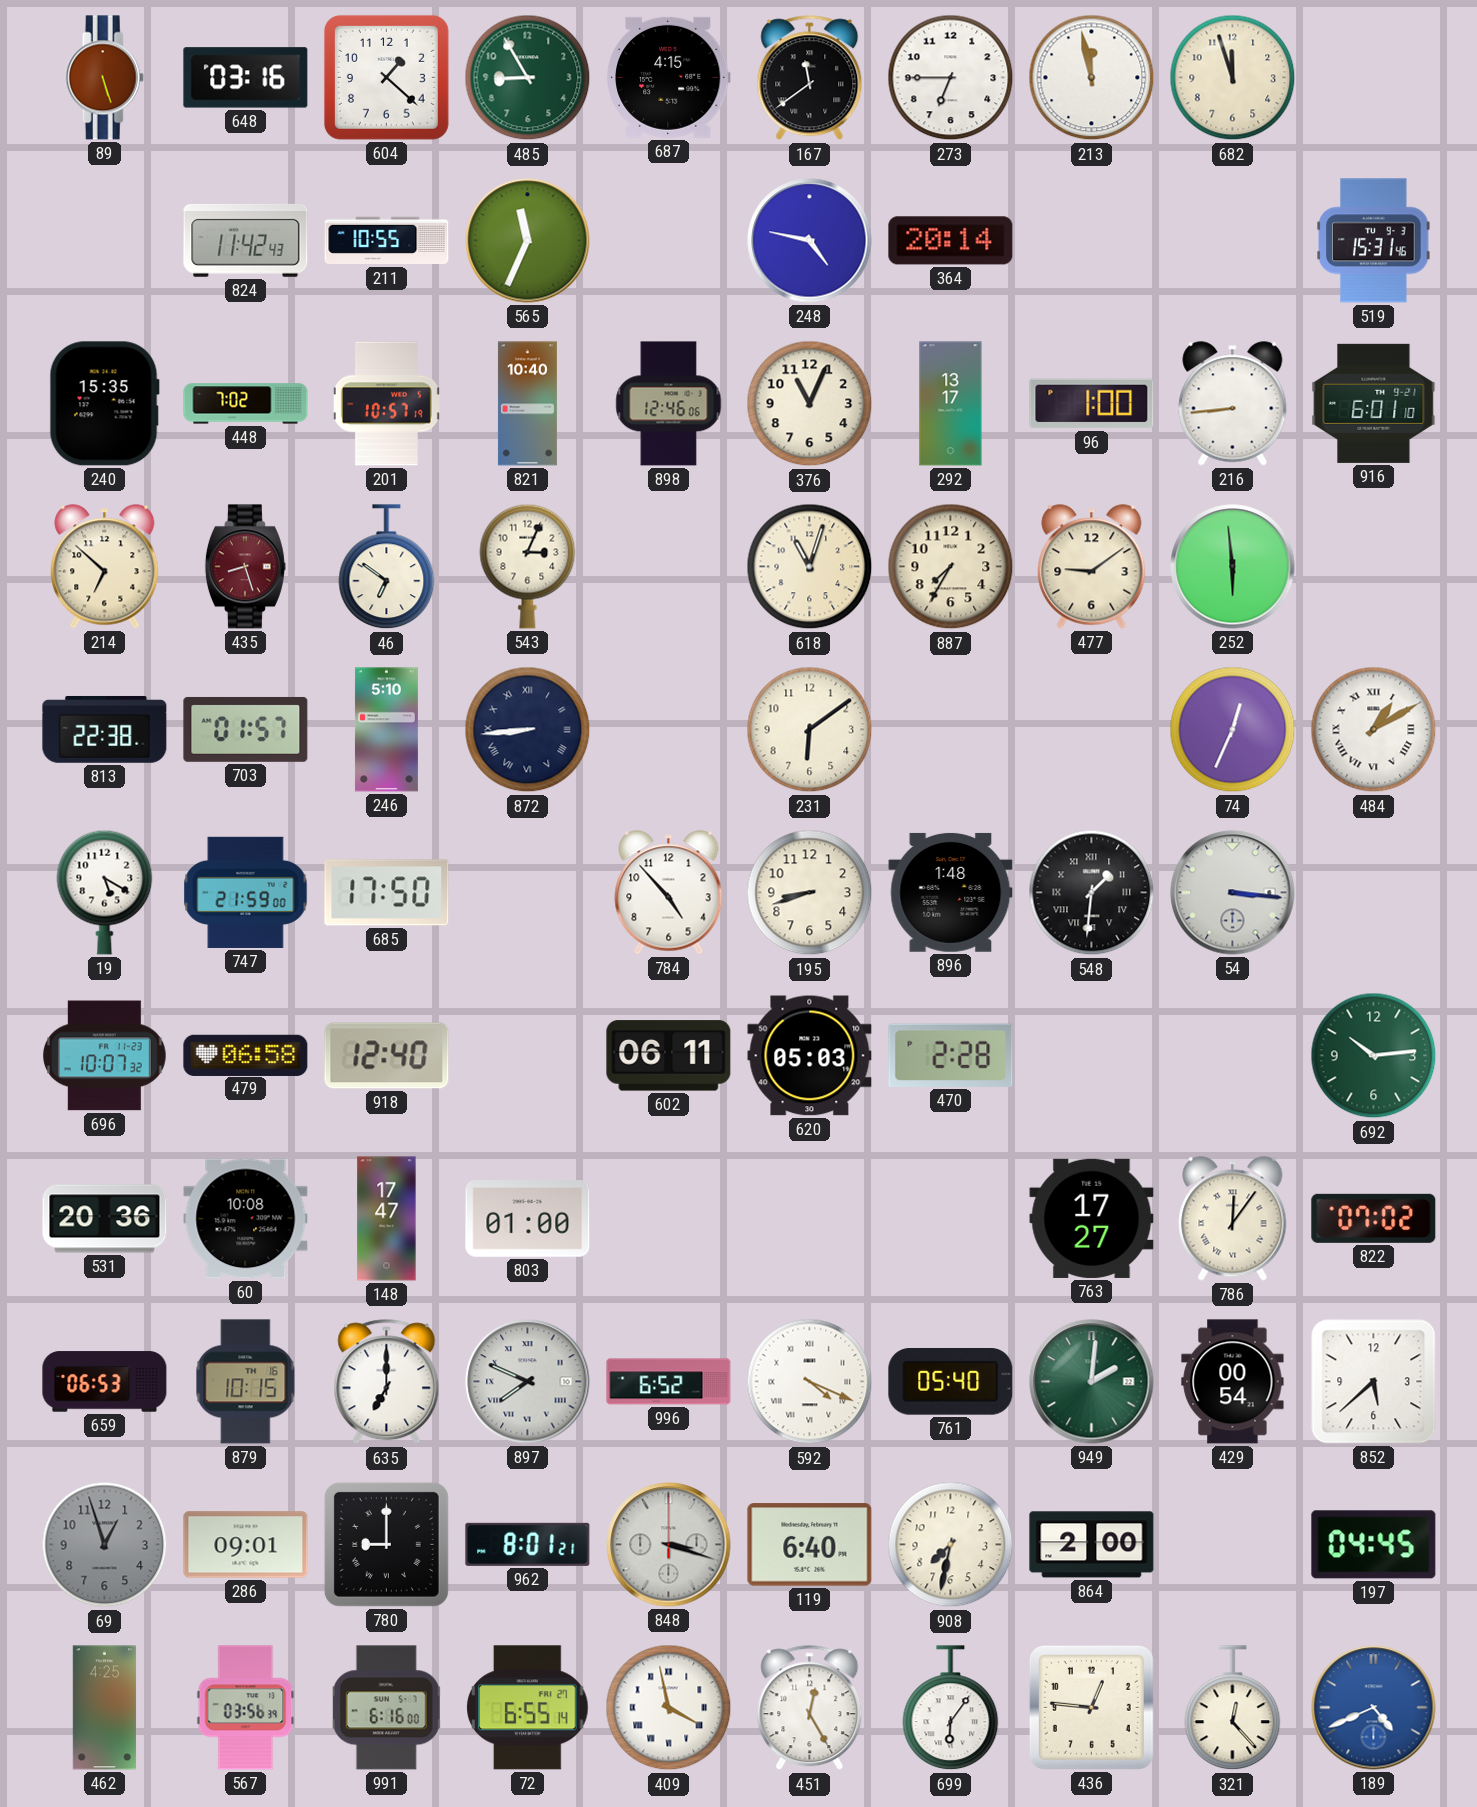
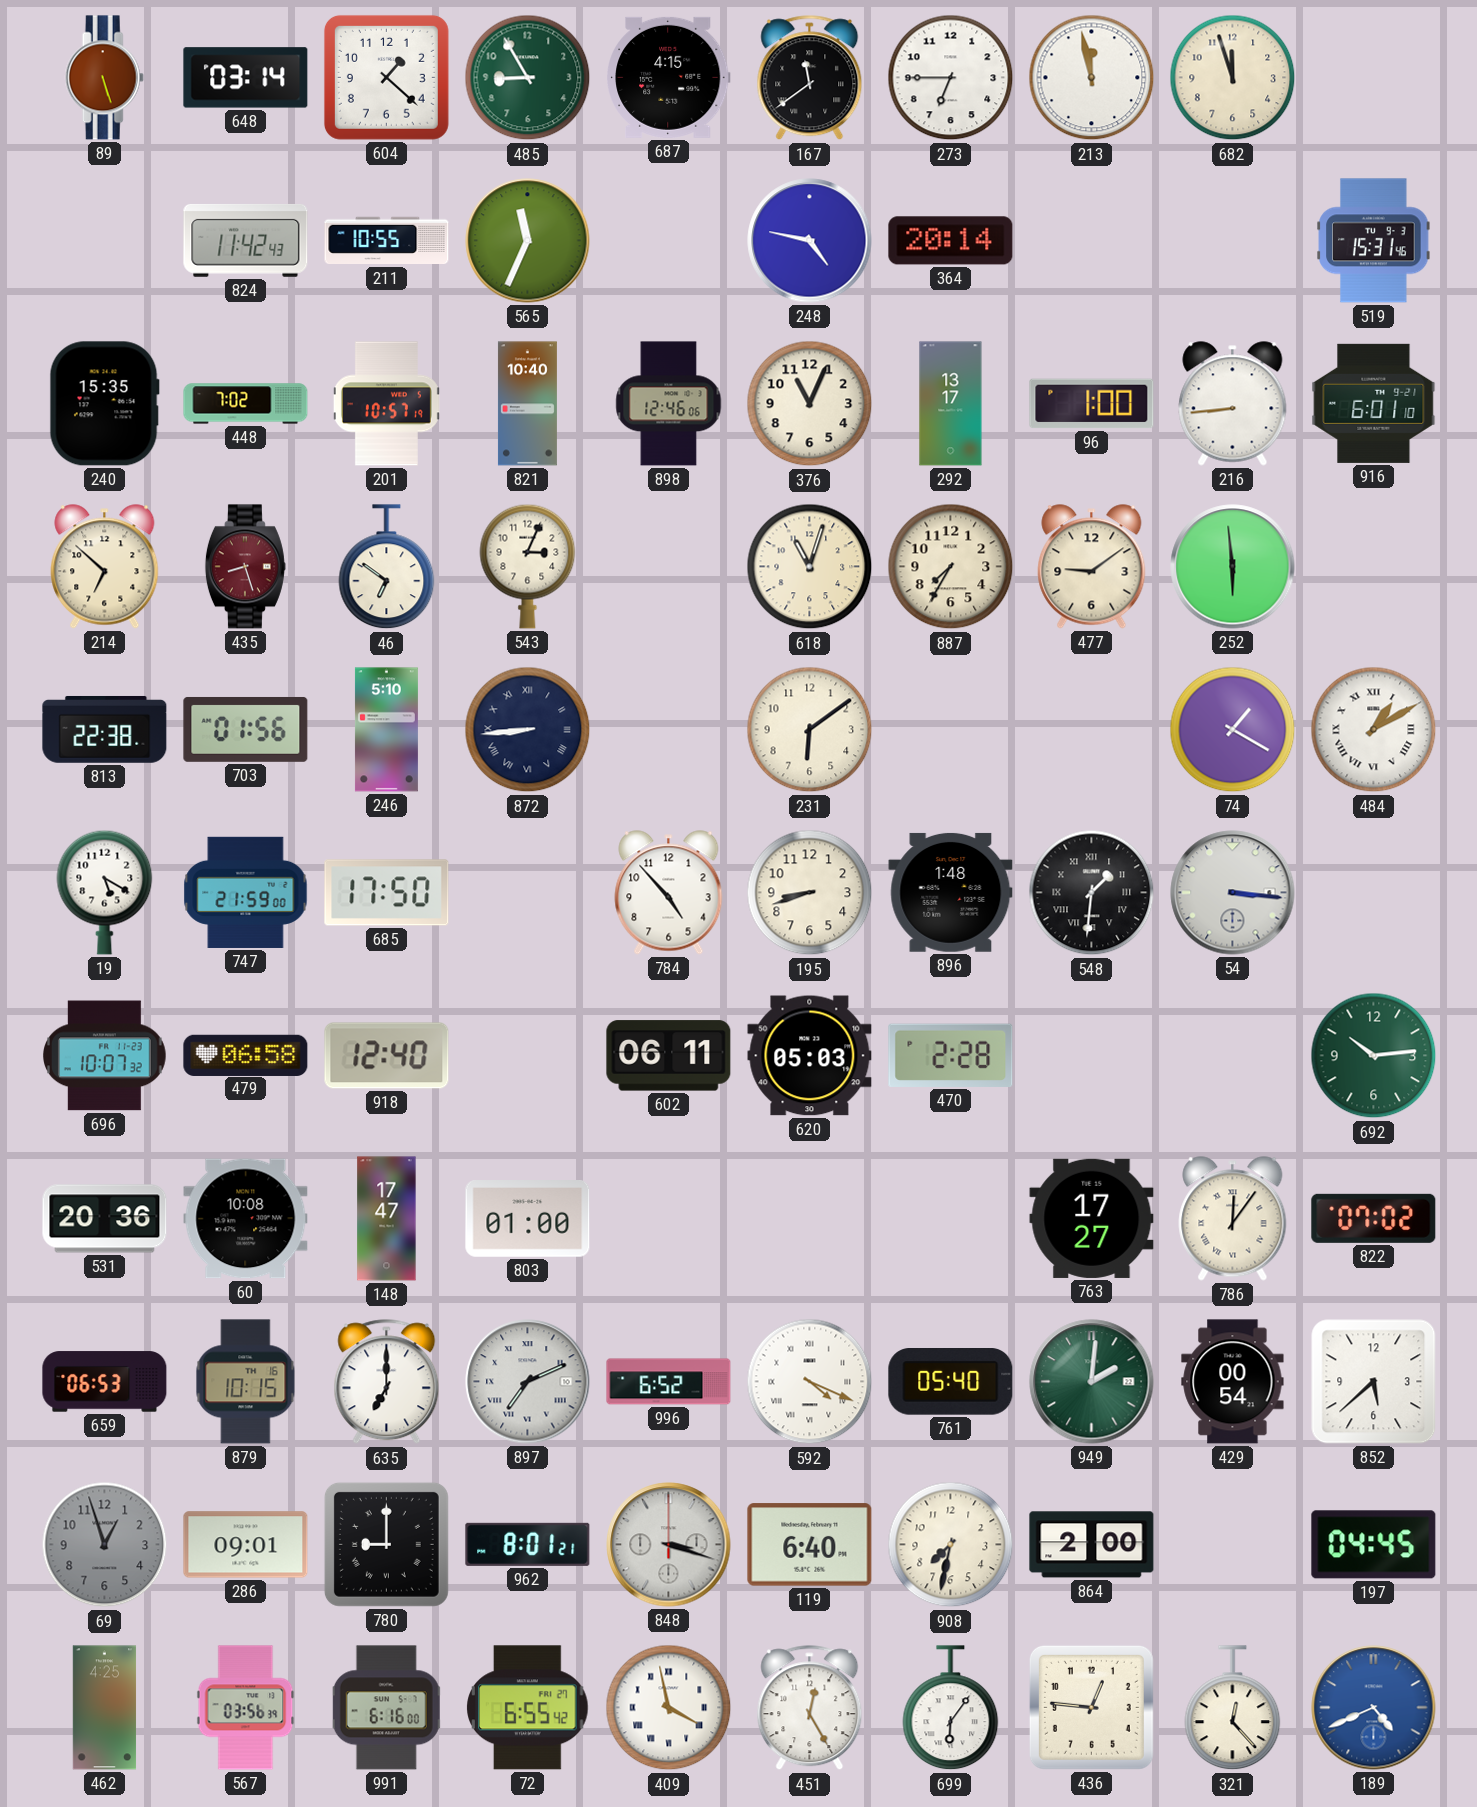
648: 03:16 -> 03:14
703: 01:57 -> 01:56
74: 12:34 -> 1:20
897: 7:49 -> 7:11
72: 6:55:14 -> 6:55:42
